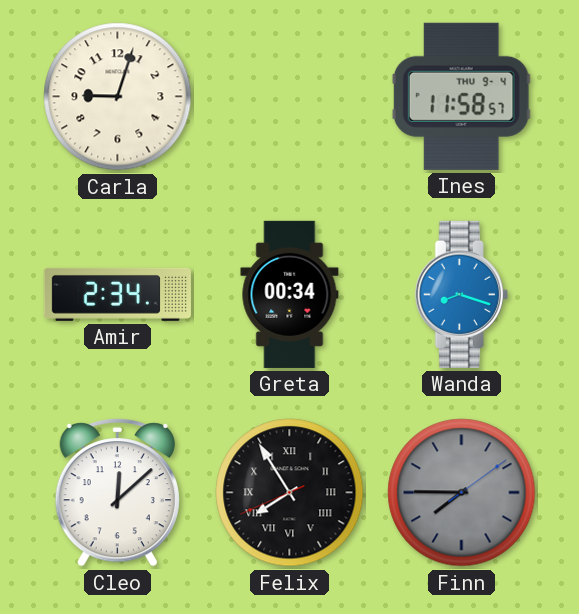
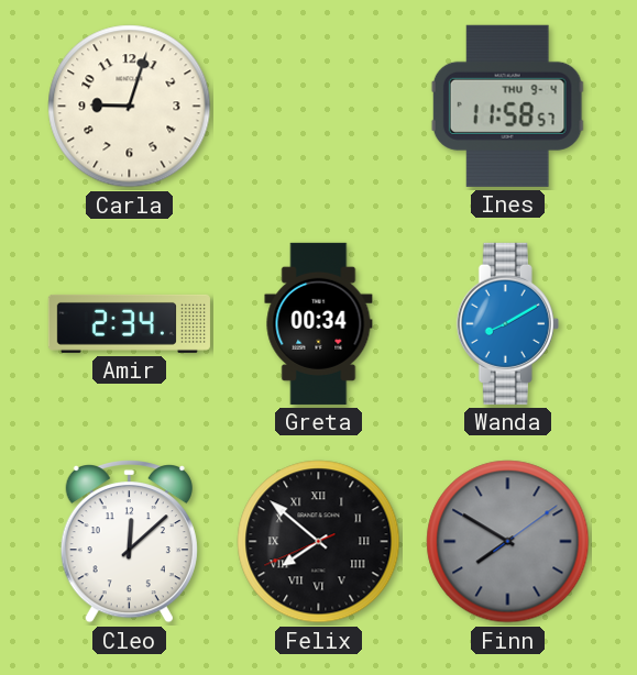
Wanda: 8:18 -> 8:10
Felix: 7:54 -> 7:51
Finn: 7:45 -> 7:50
